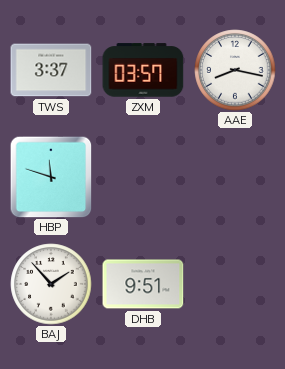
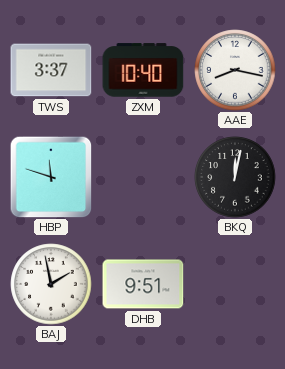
ZXM: 03:57 -> 10:40
BKQ: none -> 12:02
BAJ: 1:53 -> 1:58
